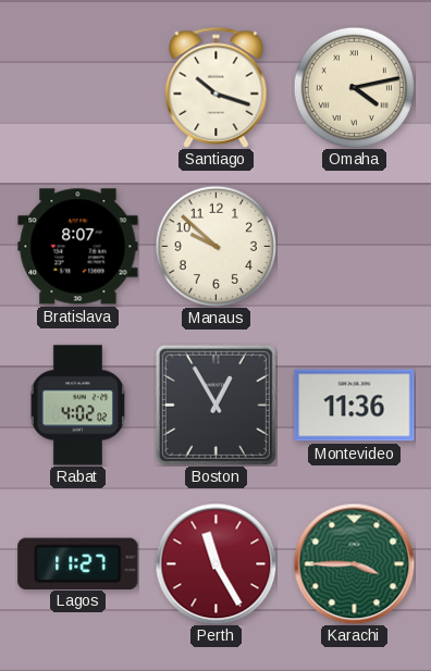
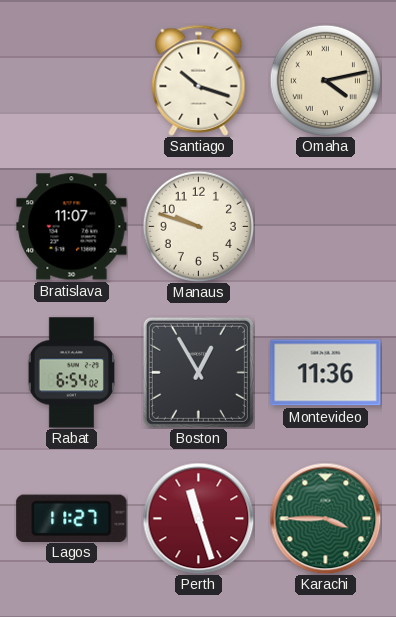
Bratislava: 8:07 -> 11:07
Manaus: 9:52 -> 9:48
Rabat: 4:02 -> 6:54
Perth: 11:25 -> 11:27
